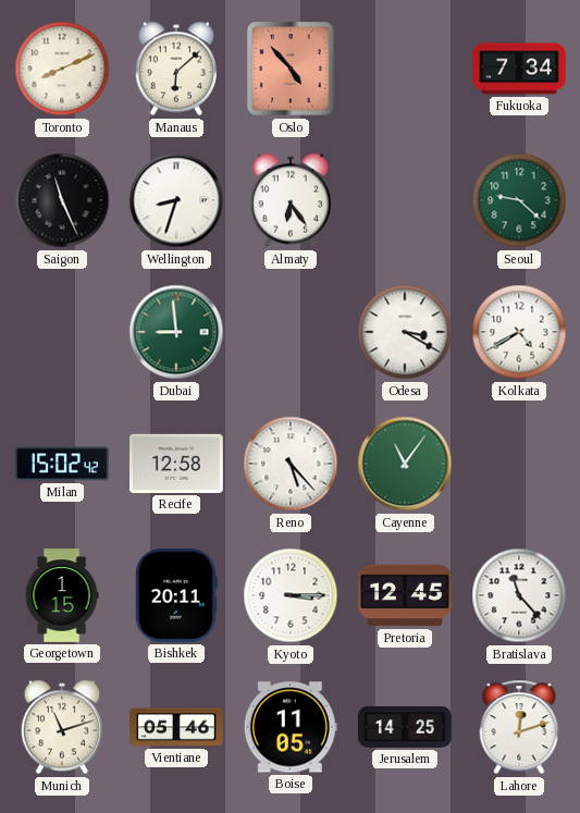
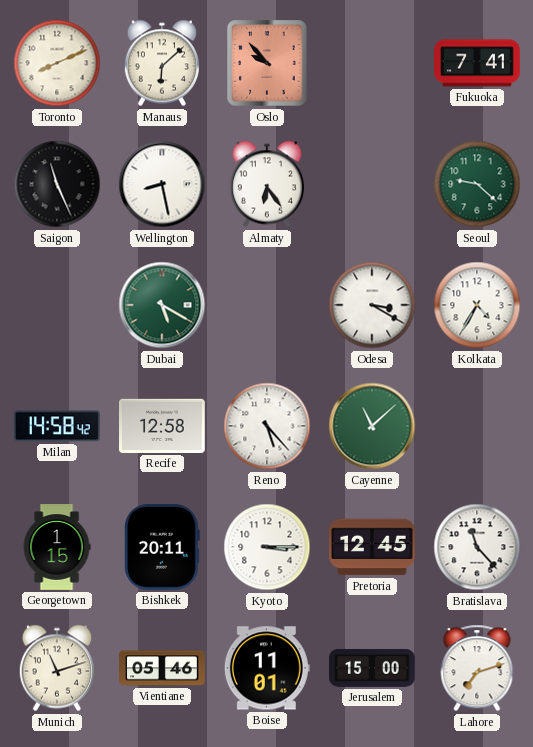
Oslo: 4:53 -> 9:53
Fukuoka: 7:34 -> 7:41
Wellington: 8:33 -> 8:28
Dubai: 8:59 -> 5:20
Kolkata: 4:40 -> 4:35
Milan: 15:02 -> 14:58
Cayenne: 11:06 -> 11:08
Boise: 11:05 -> 11:01
Jerusalem: 14:25 -> 15:00
Lahore: 12:12 -> 7:12
